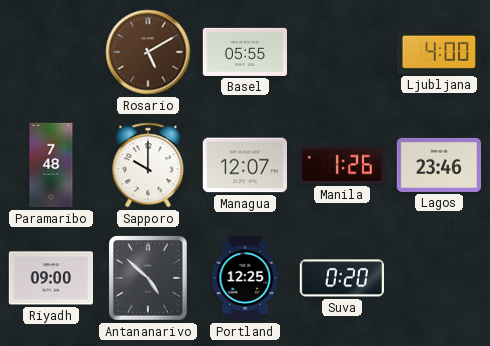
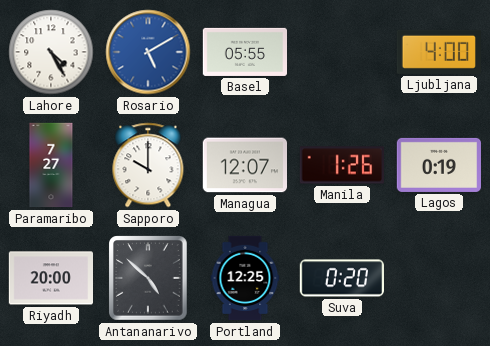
Lahore: none -> 4:25
Rosario dial: brown -> blue
Paramaribo: 7:48 -> 7:27
Lagos: 23:46 -> 0:19
Riyadh: 09:00 -> 20:00
